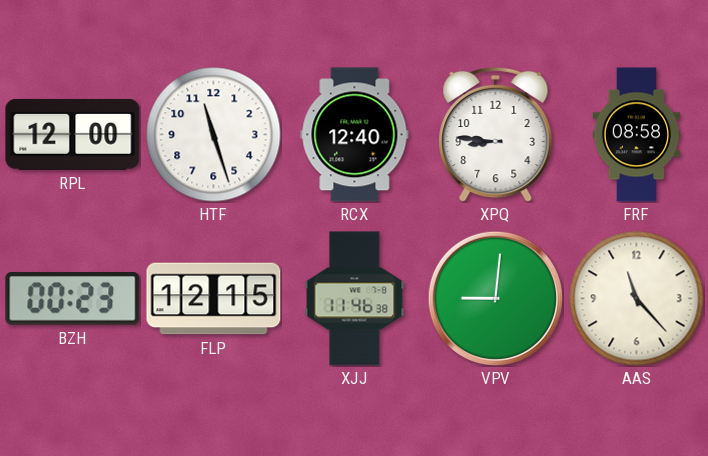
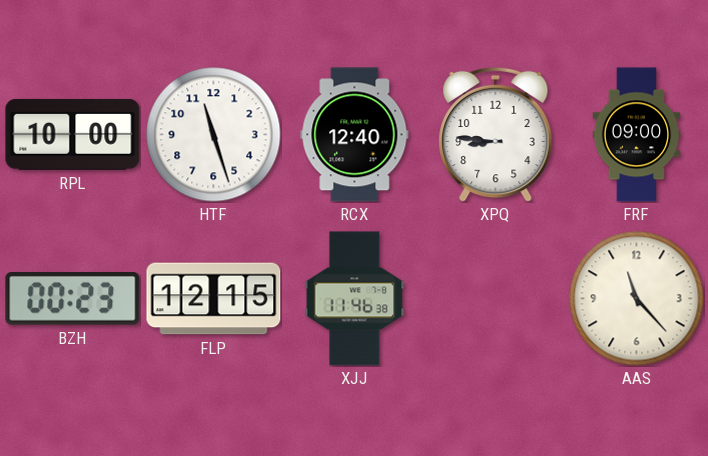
RPL: 12:00 -> 10:00
FRF: 08:58 -> 09:00
VPV: 9:01 -> none
